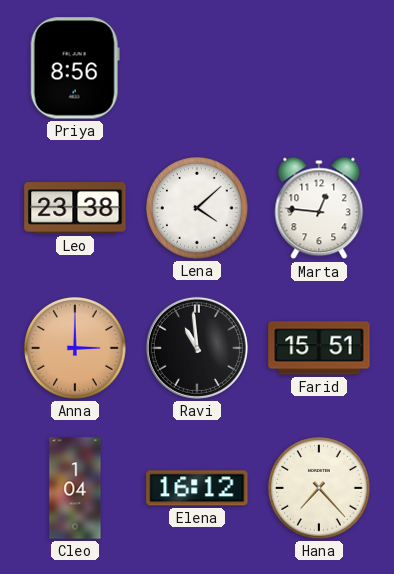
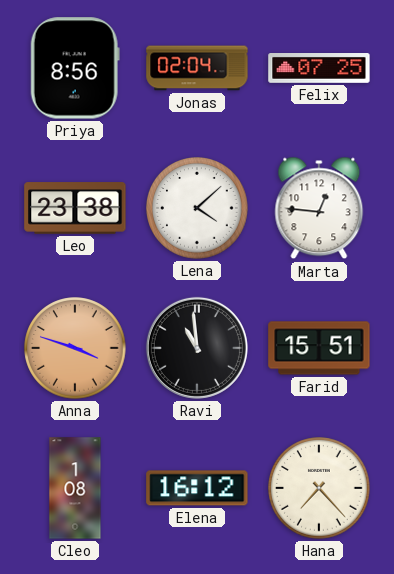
Jonas: none -> 02:04
Felix: none -> 07:25
Anna: 3:00 -> 3:48
Cleo: 1:04 -> 1:08
